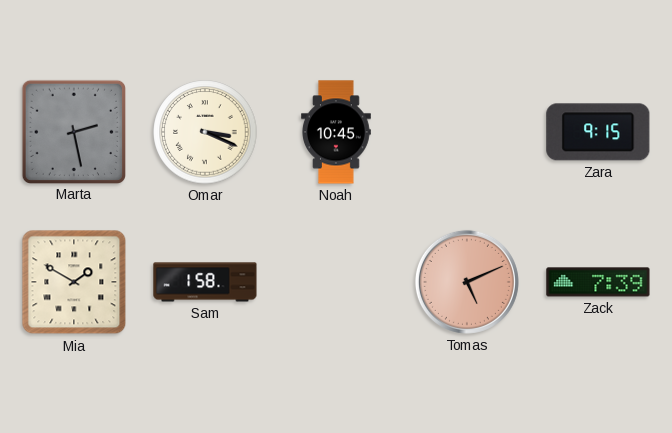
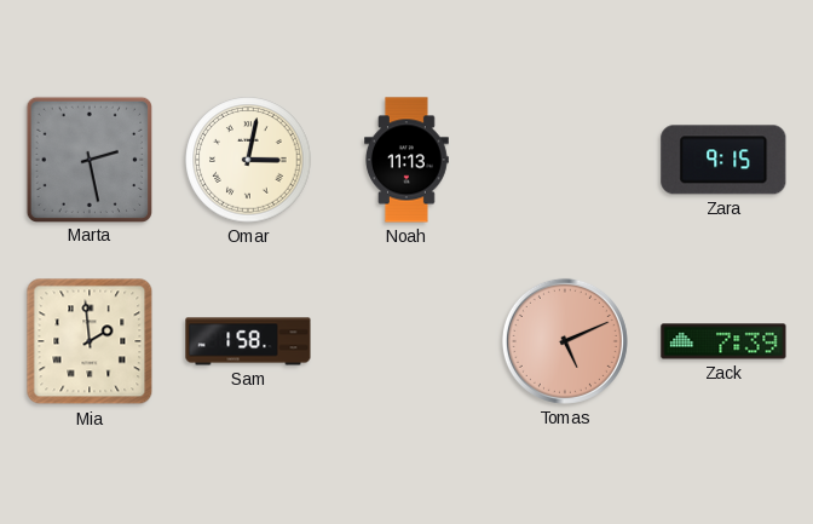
Omar: 3:19 -> 3:02
Noah: 10:45 -> 11:13
Mia: 1:50 -> 1:59
